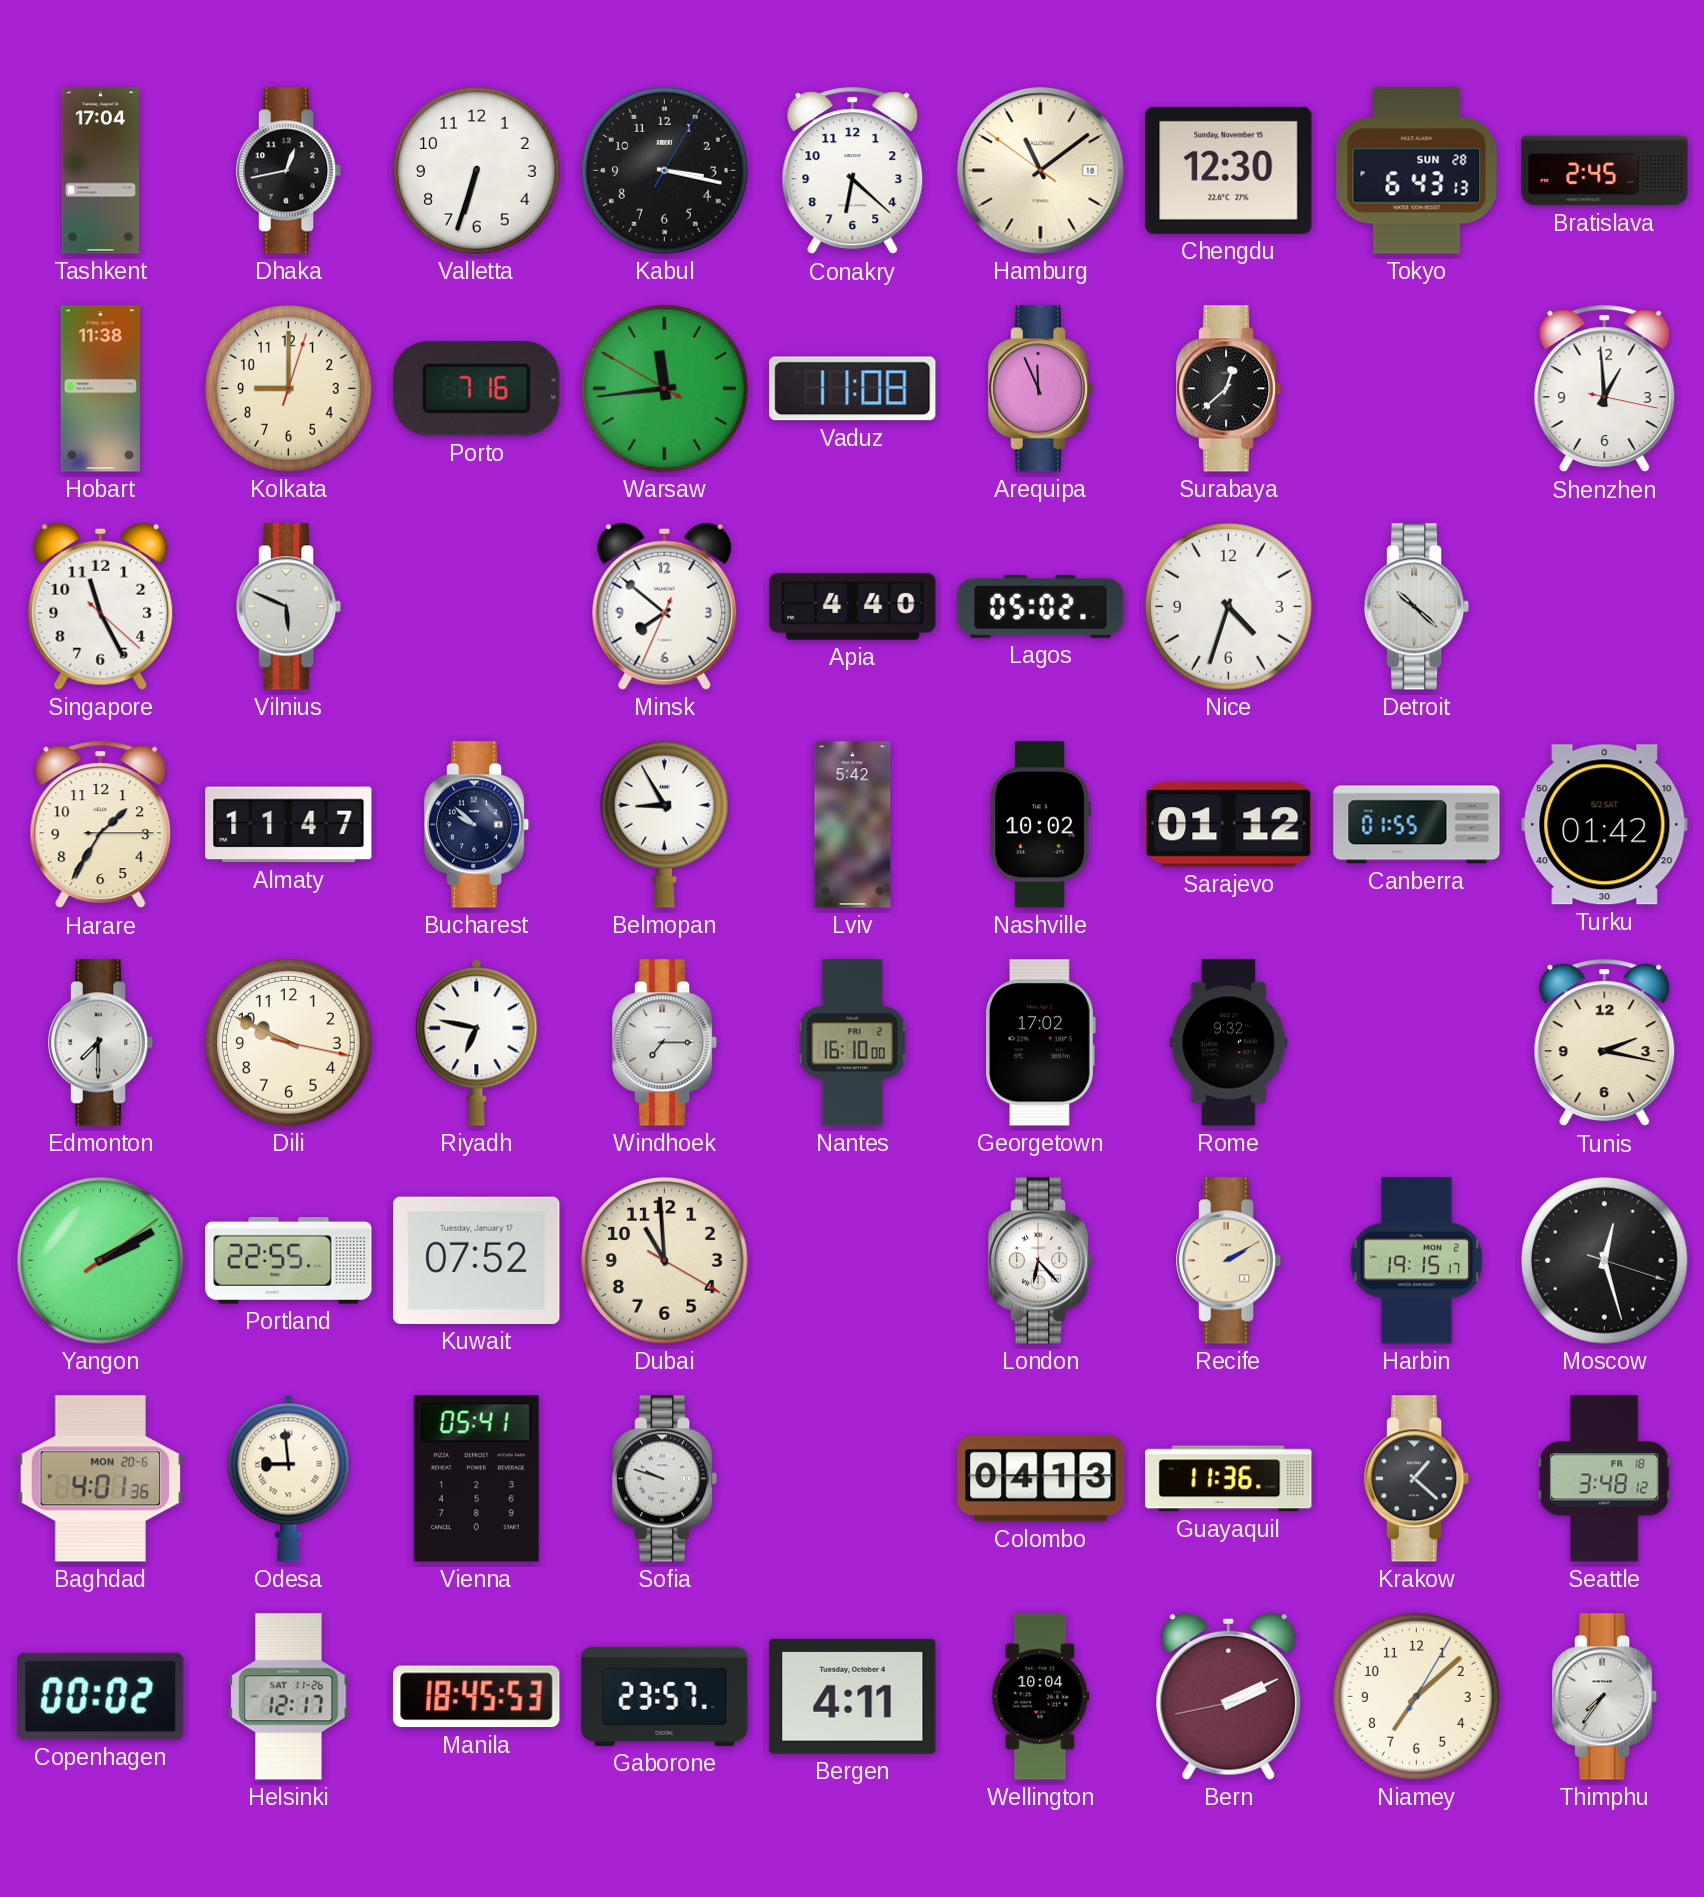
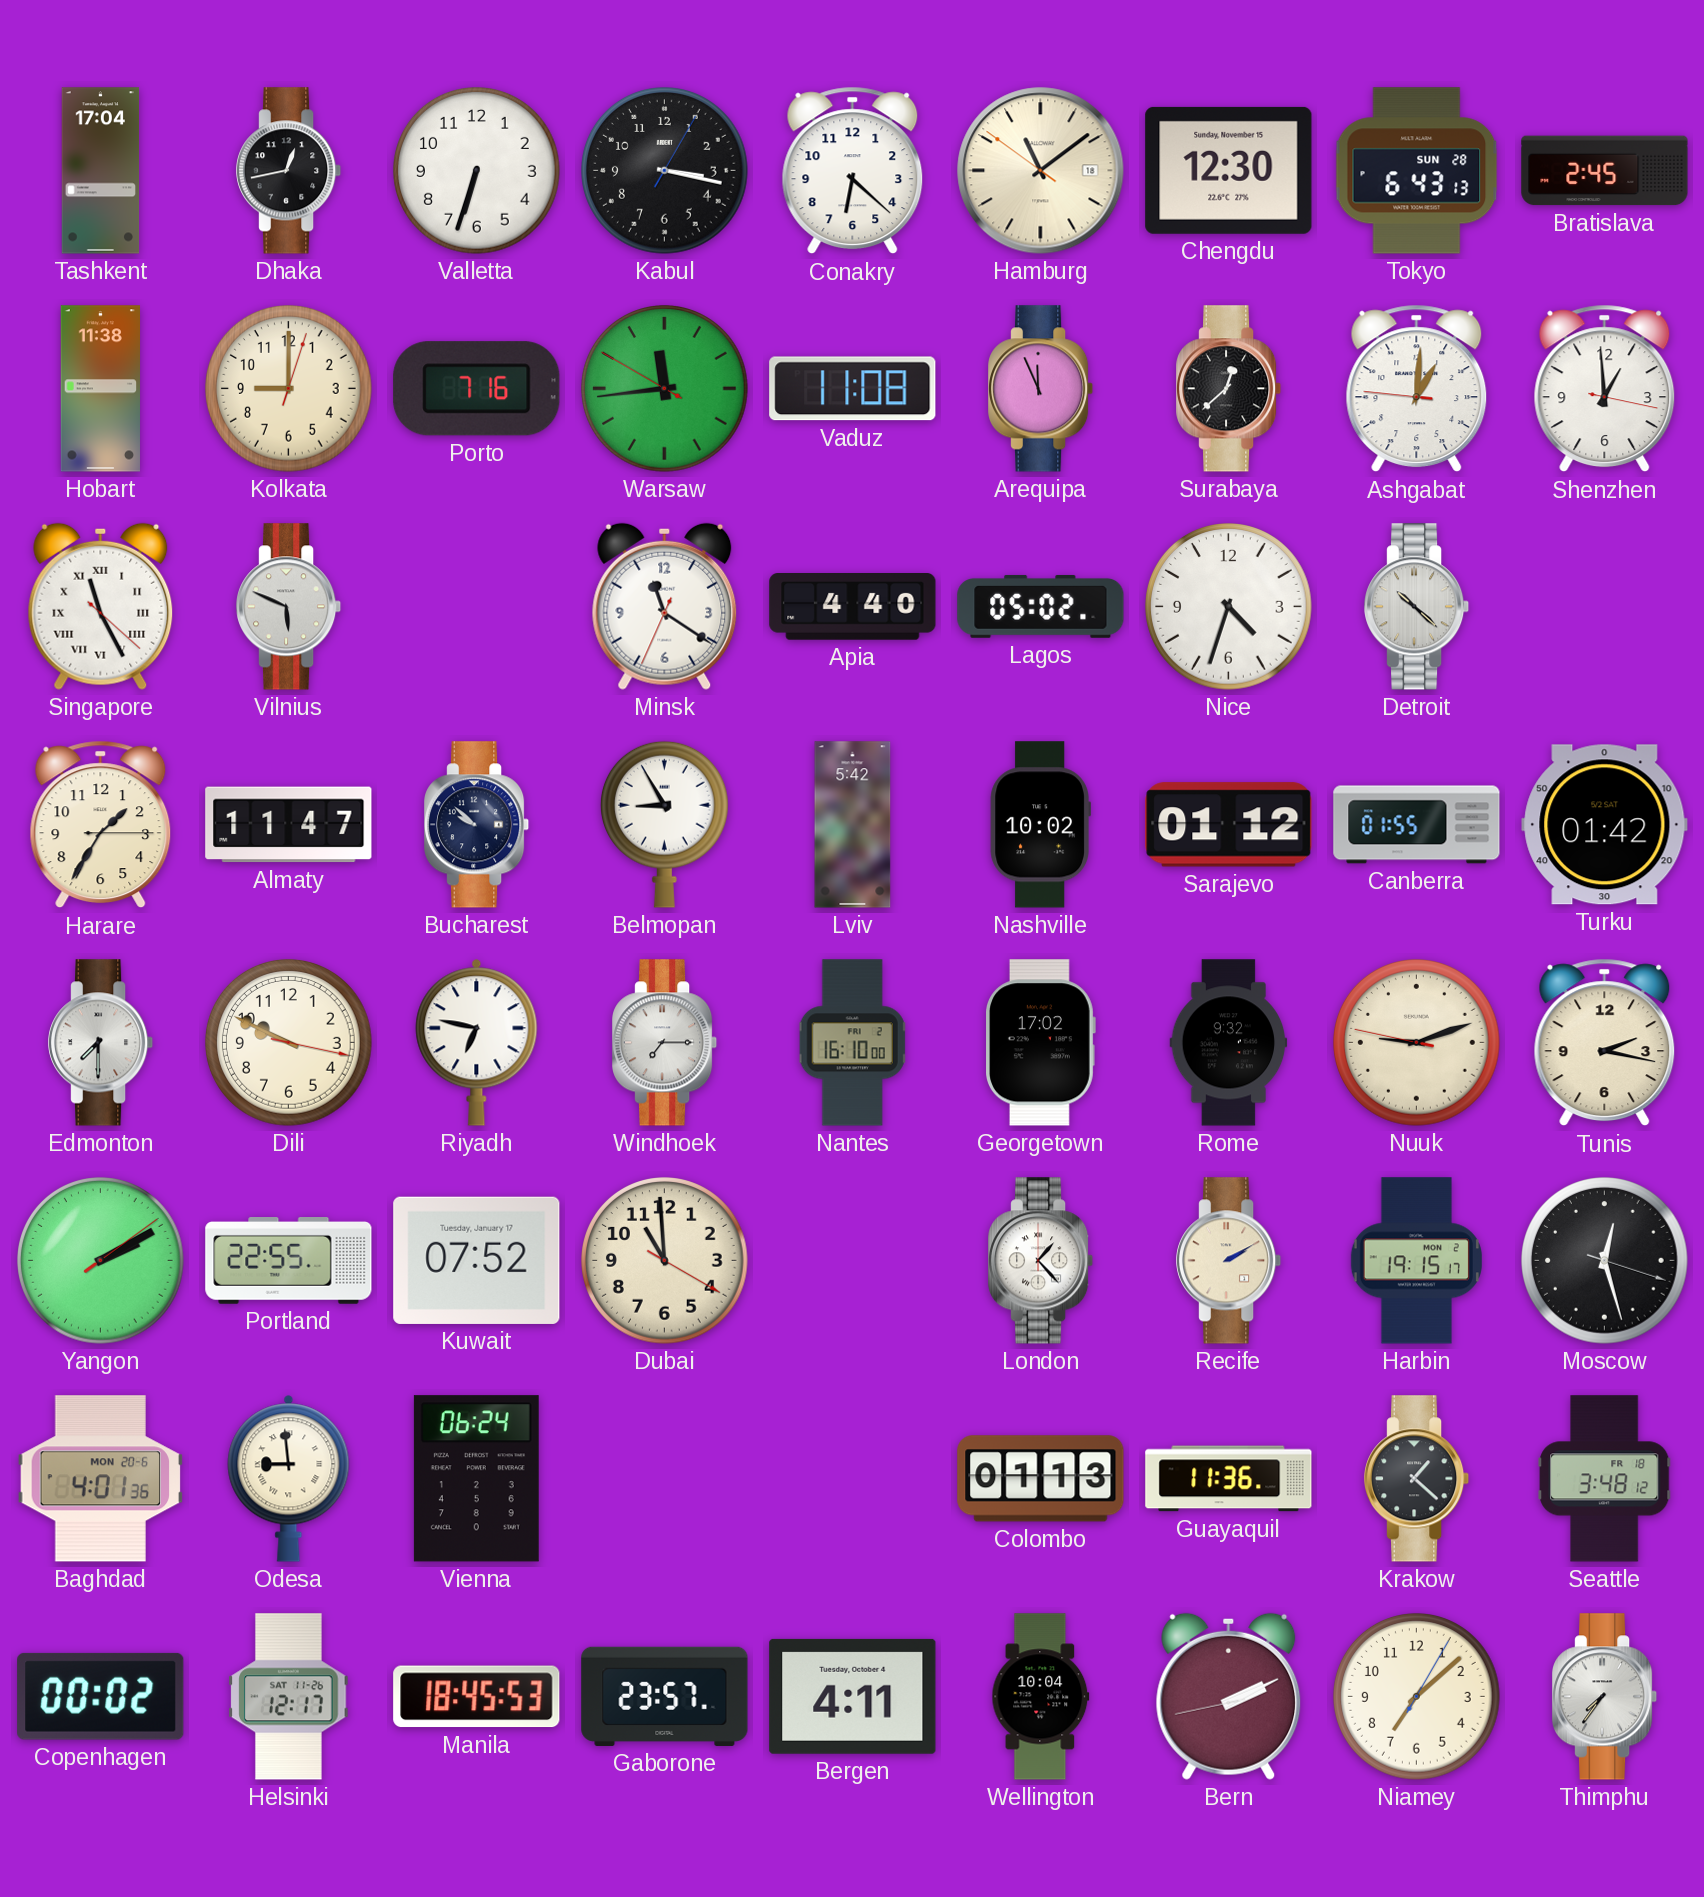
Ashgabat: none -> 1:00
Singapore numerals: Arabic -> Roman
Minsk: 7:51 -> 11:20
Nuuk: none -> 9:11
London: 6:23 -> 1:23
Vienna: 05:41 -> 06:24
Sofia: 9:48 -> none
Colombo: 04:13 -> 01:13
